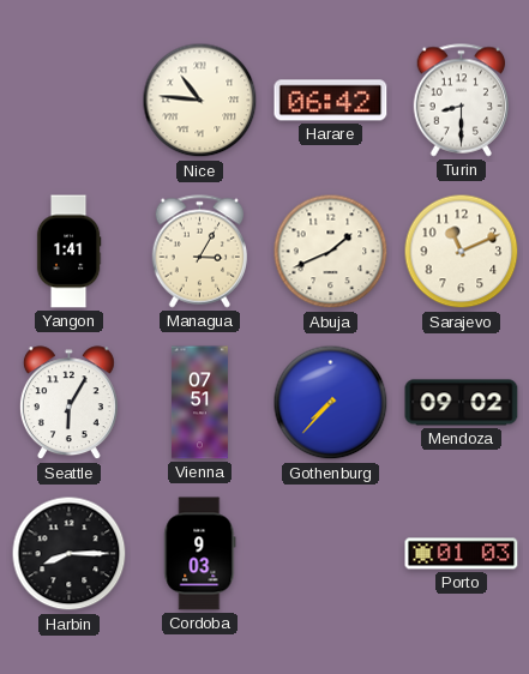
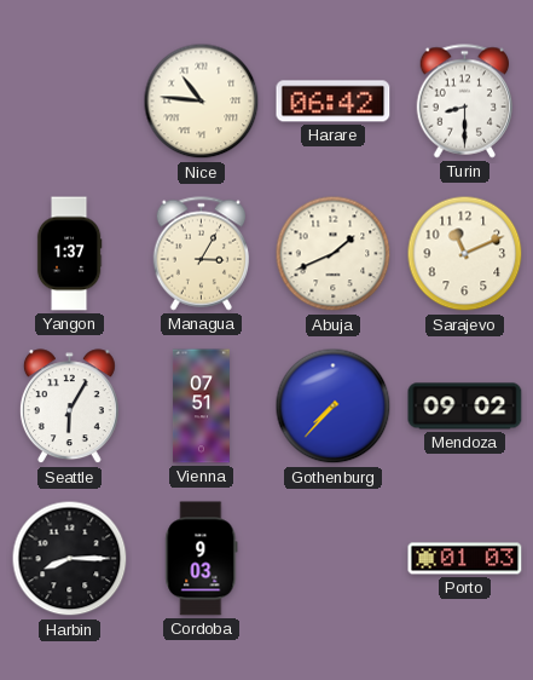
Yangon: 1:41 -> 1:37
